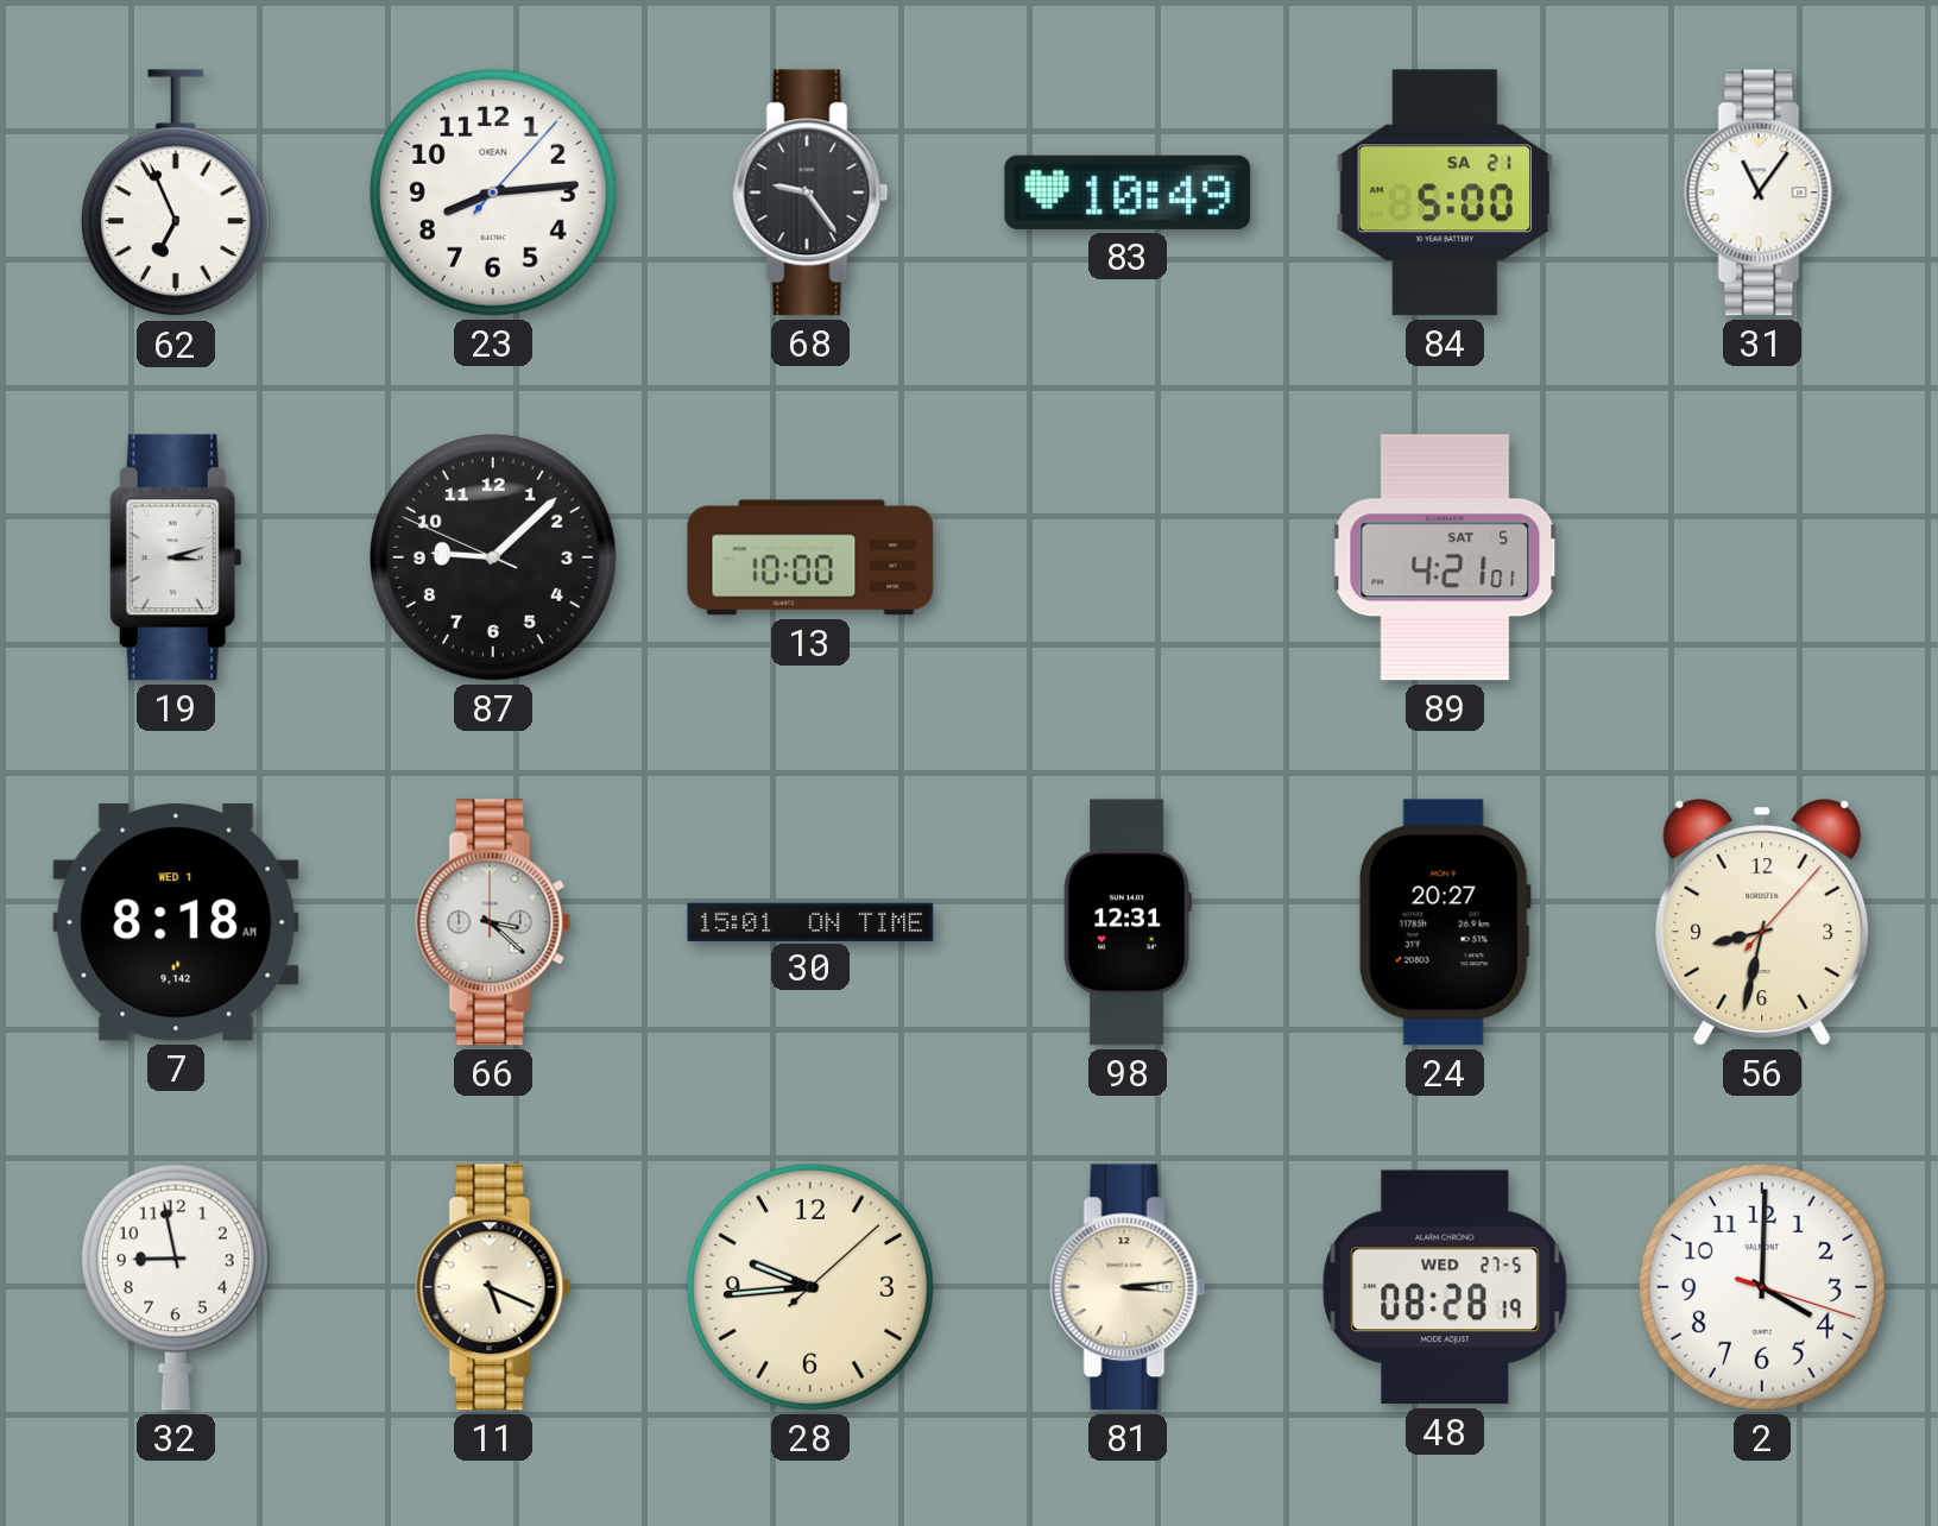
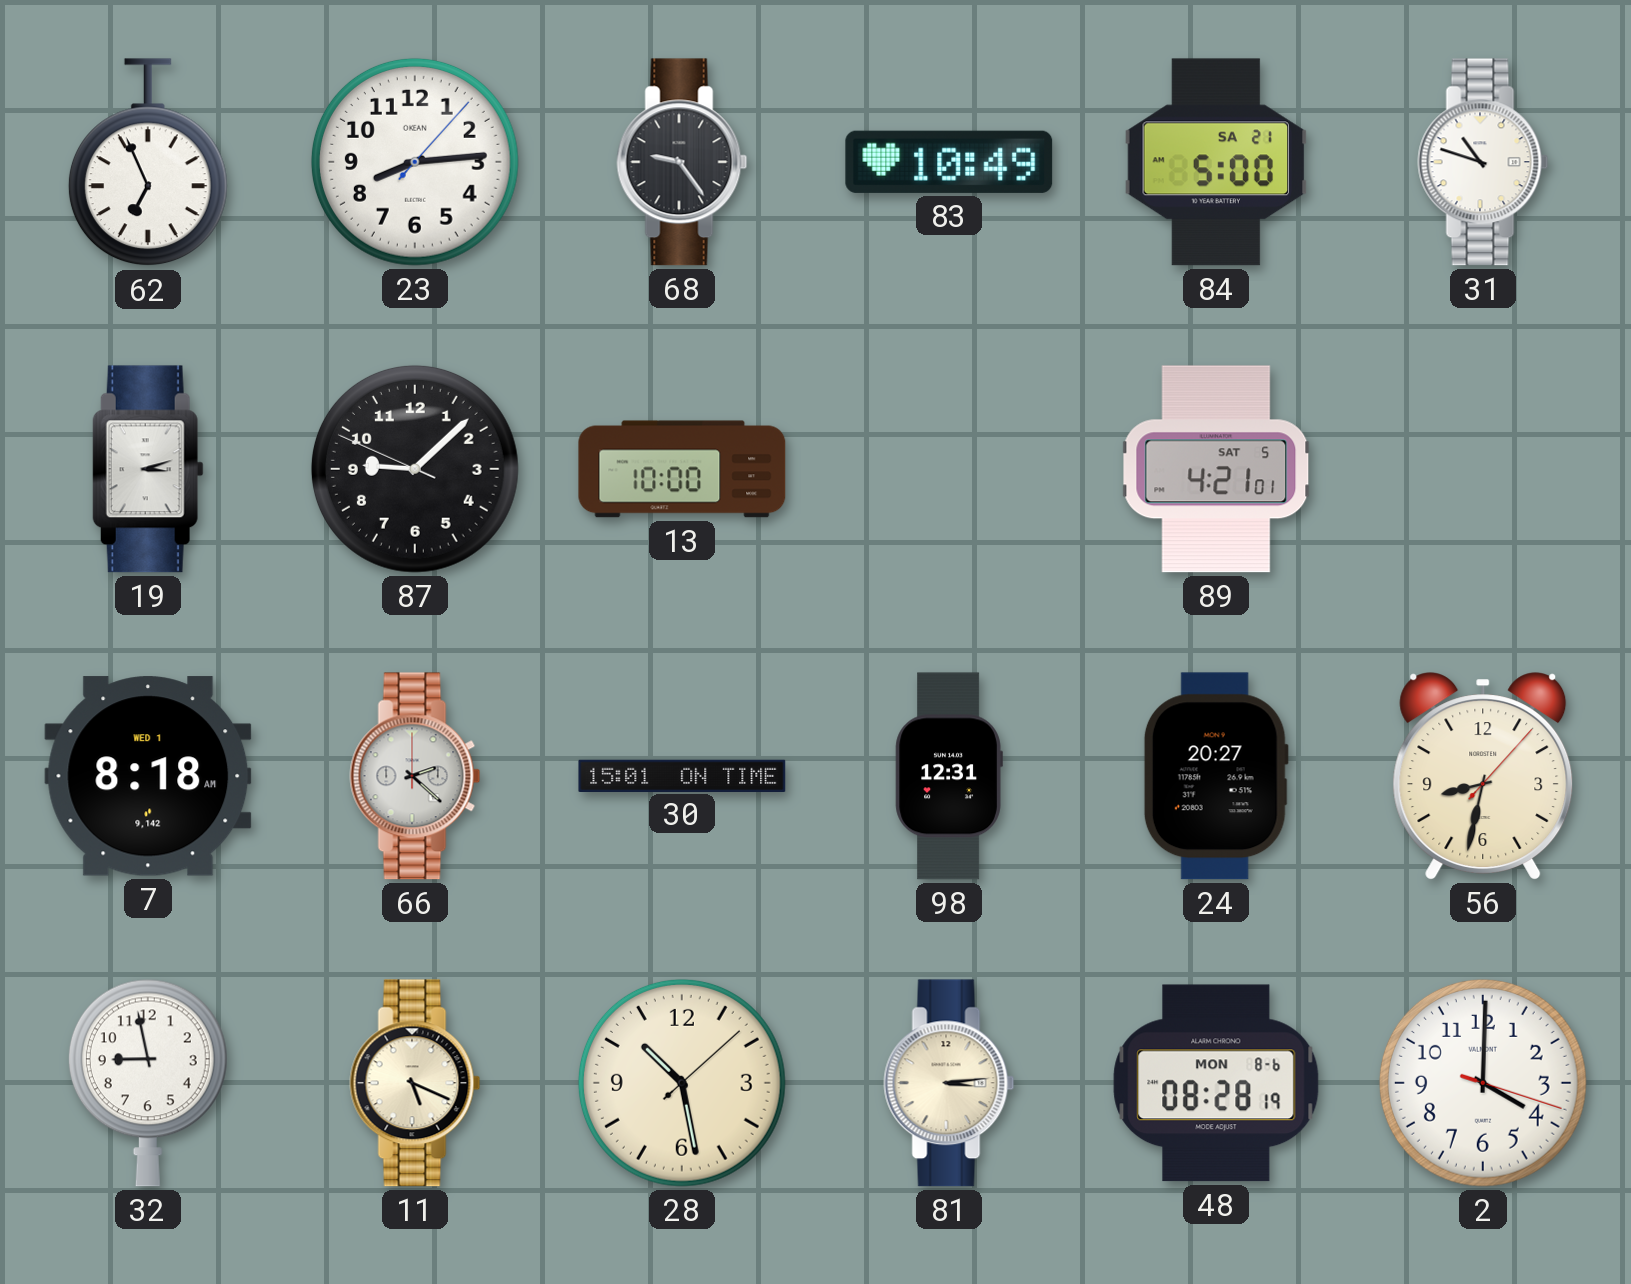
31: 11:06 -> 10:48
66: 3:22 -> 2:22
28: 9:44 -> 10:28
48 date: WED 27-5 -> MON 8-6
